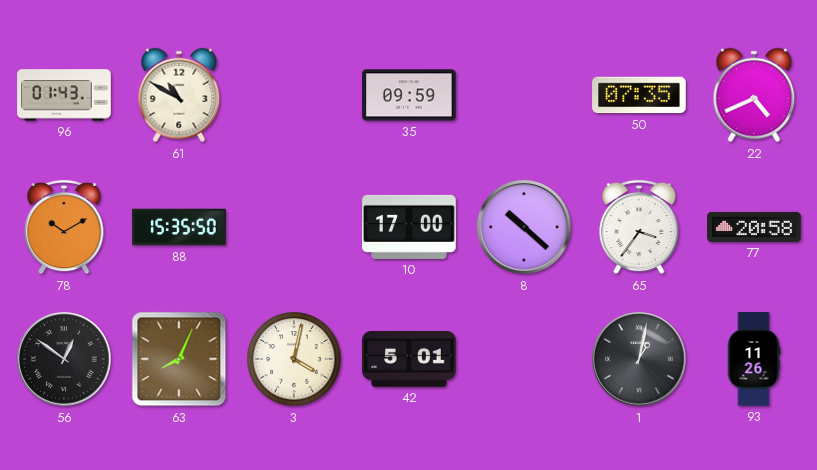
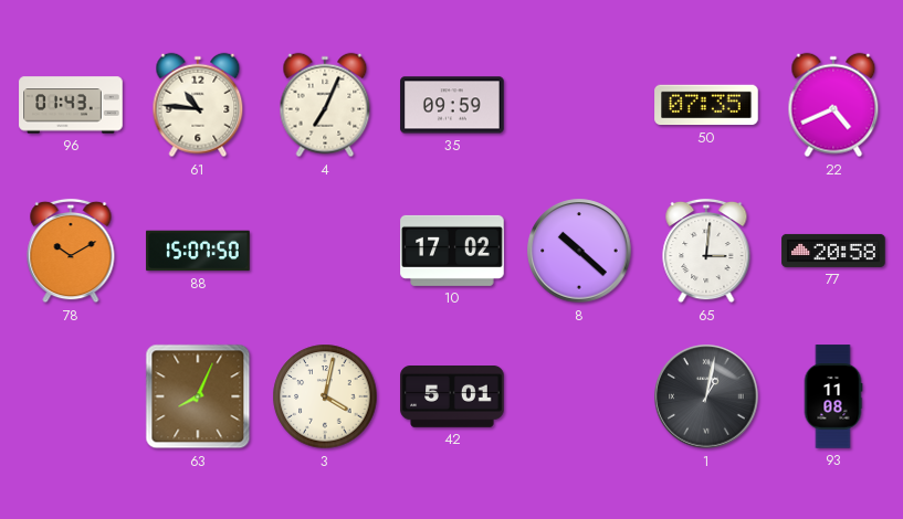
61: 10:50 -> 10:46
4: none -> 7:04
88: 15:35 -> 15:07
10: 17:00 -> 17:02
65: 3:36 -> 3:01
56: 12:51 -> none
93: 11:26 -> 11:08
